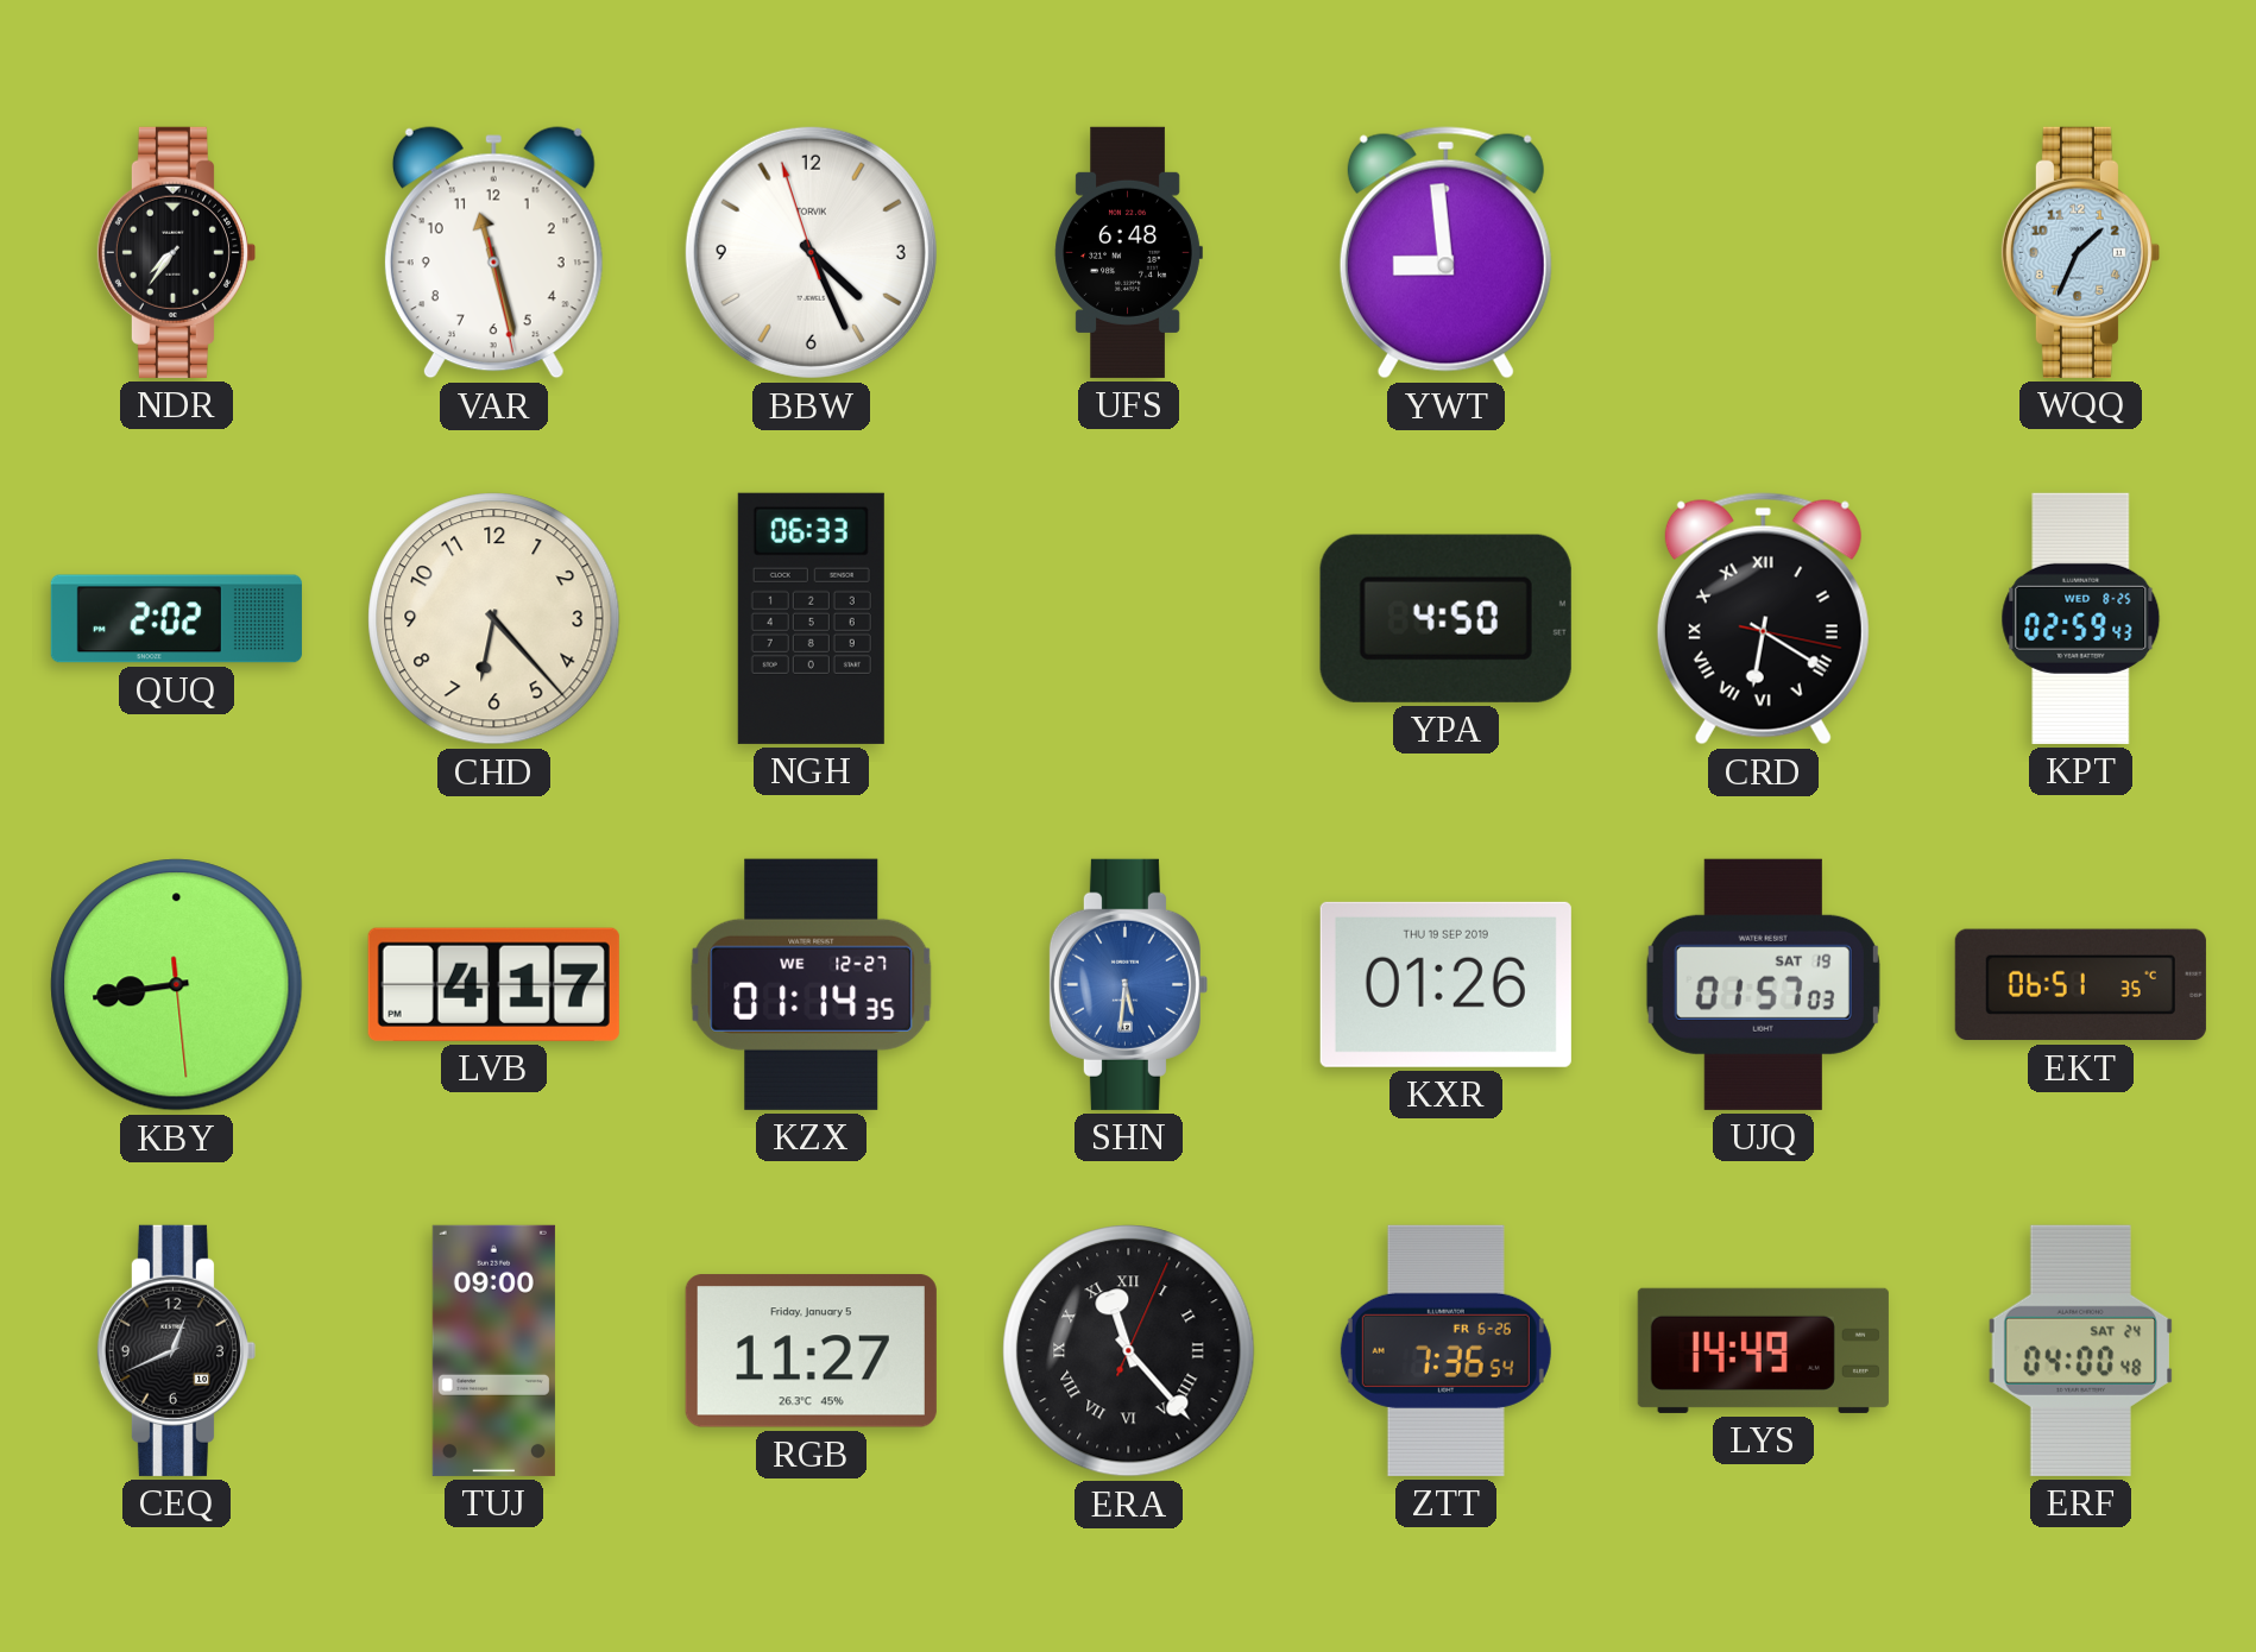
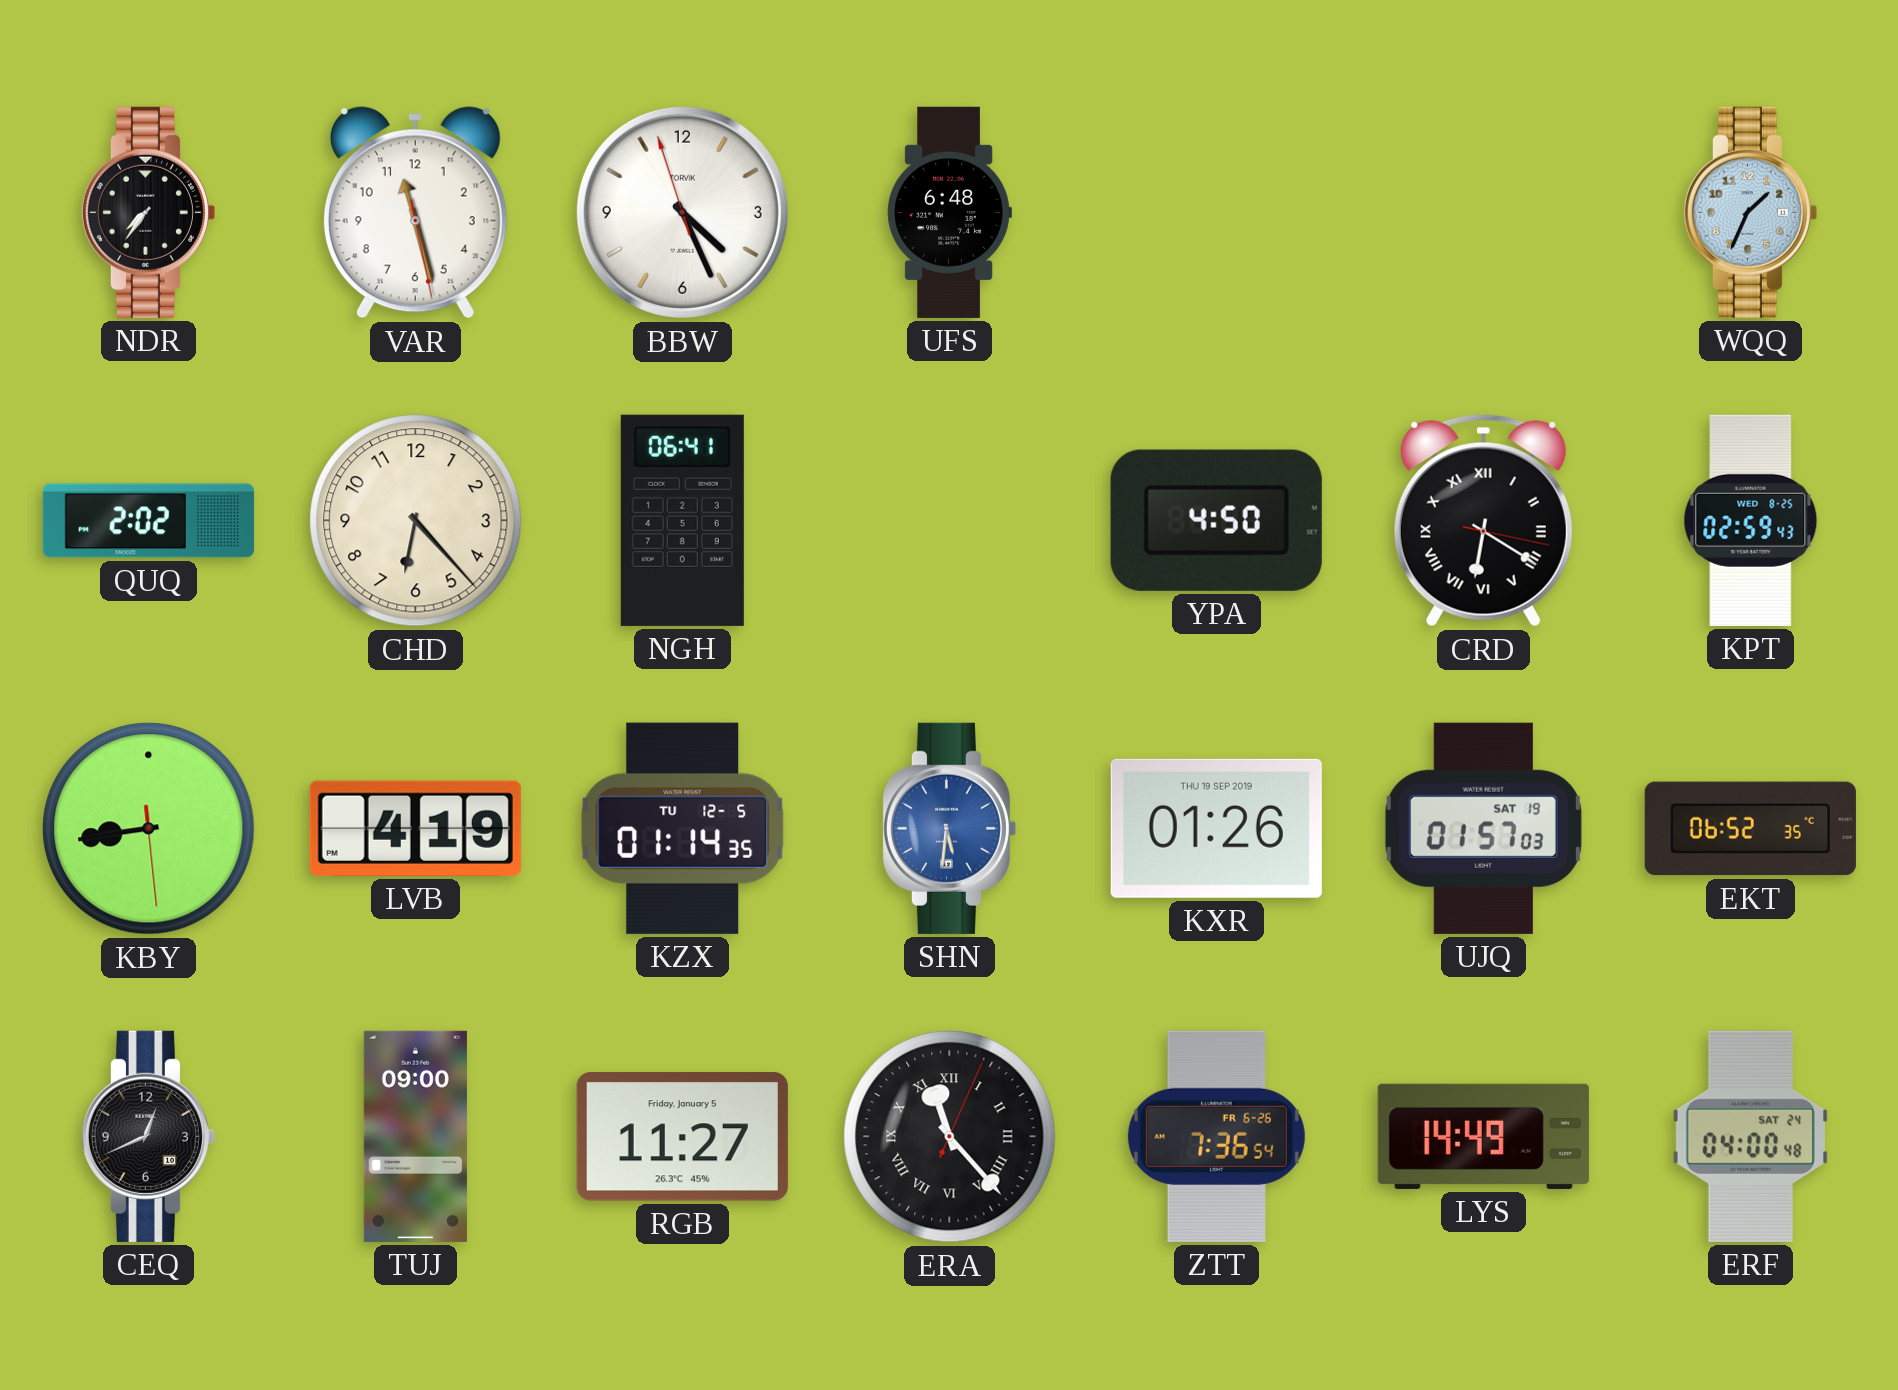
YWT: 8:59 -> none
NGH: 06:33 -> 06:41
LVB: 4:17 -> 4:19
KZX date: WE 12-27 -> TU 12-5
EKT: 06:51 -> 06:52
